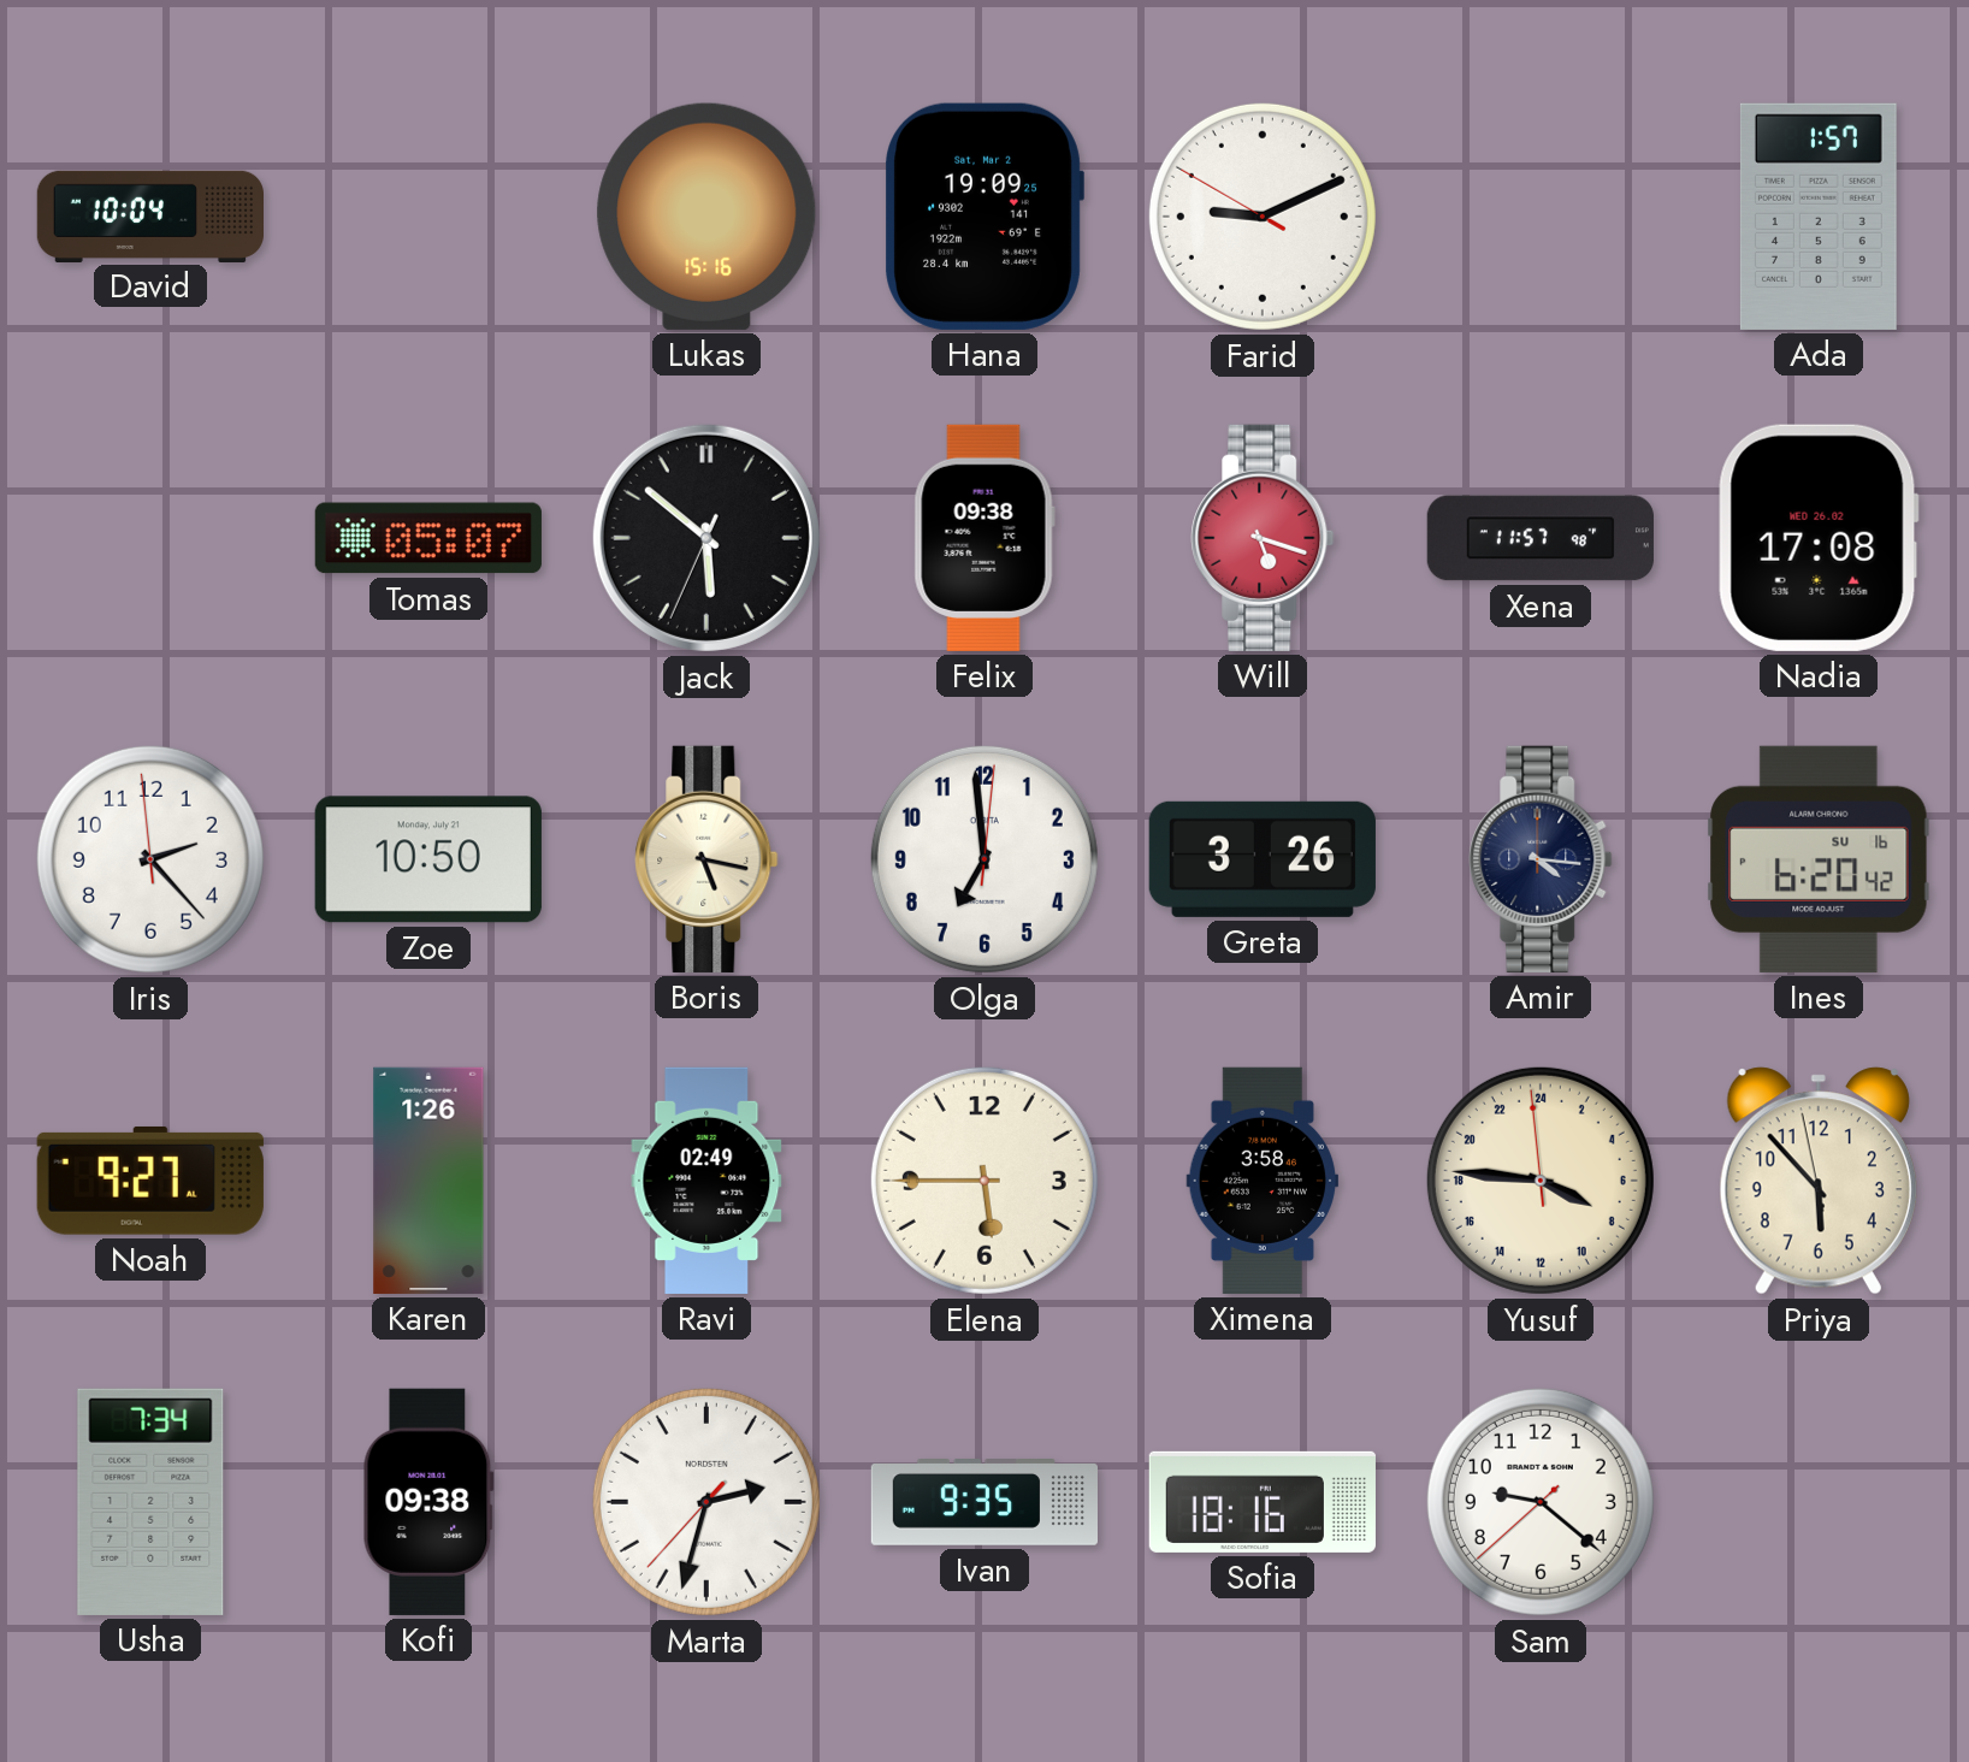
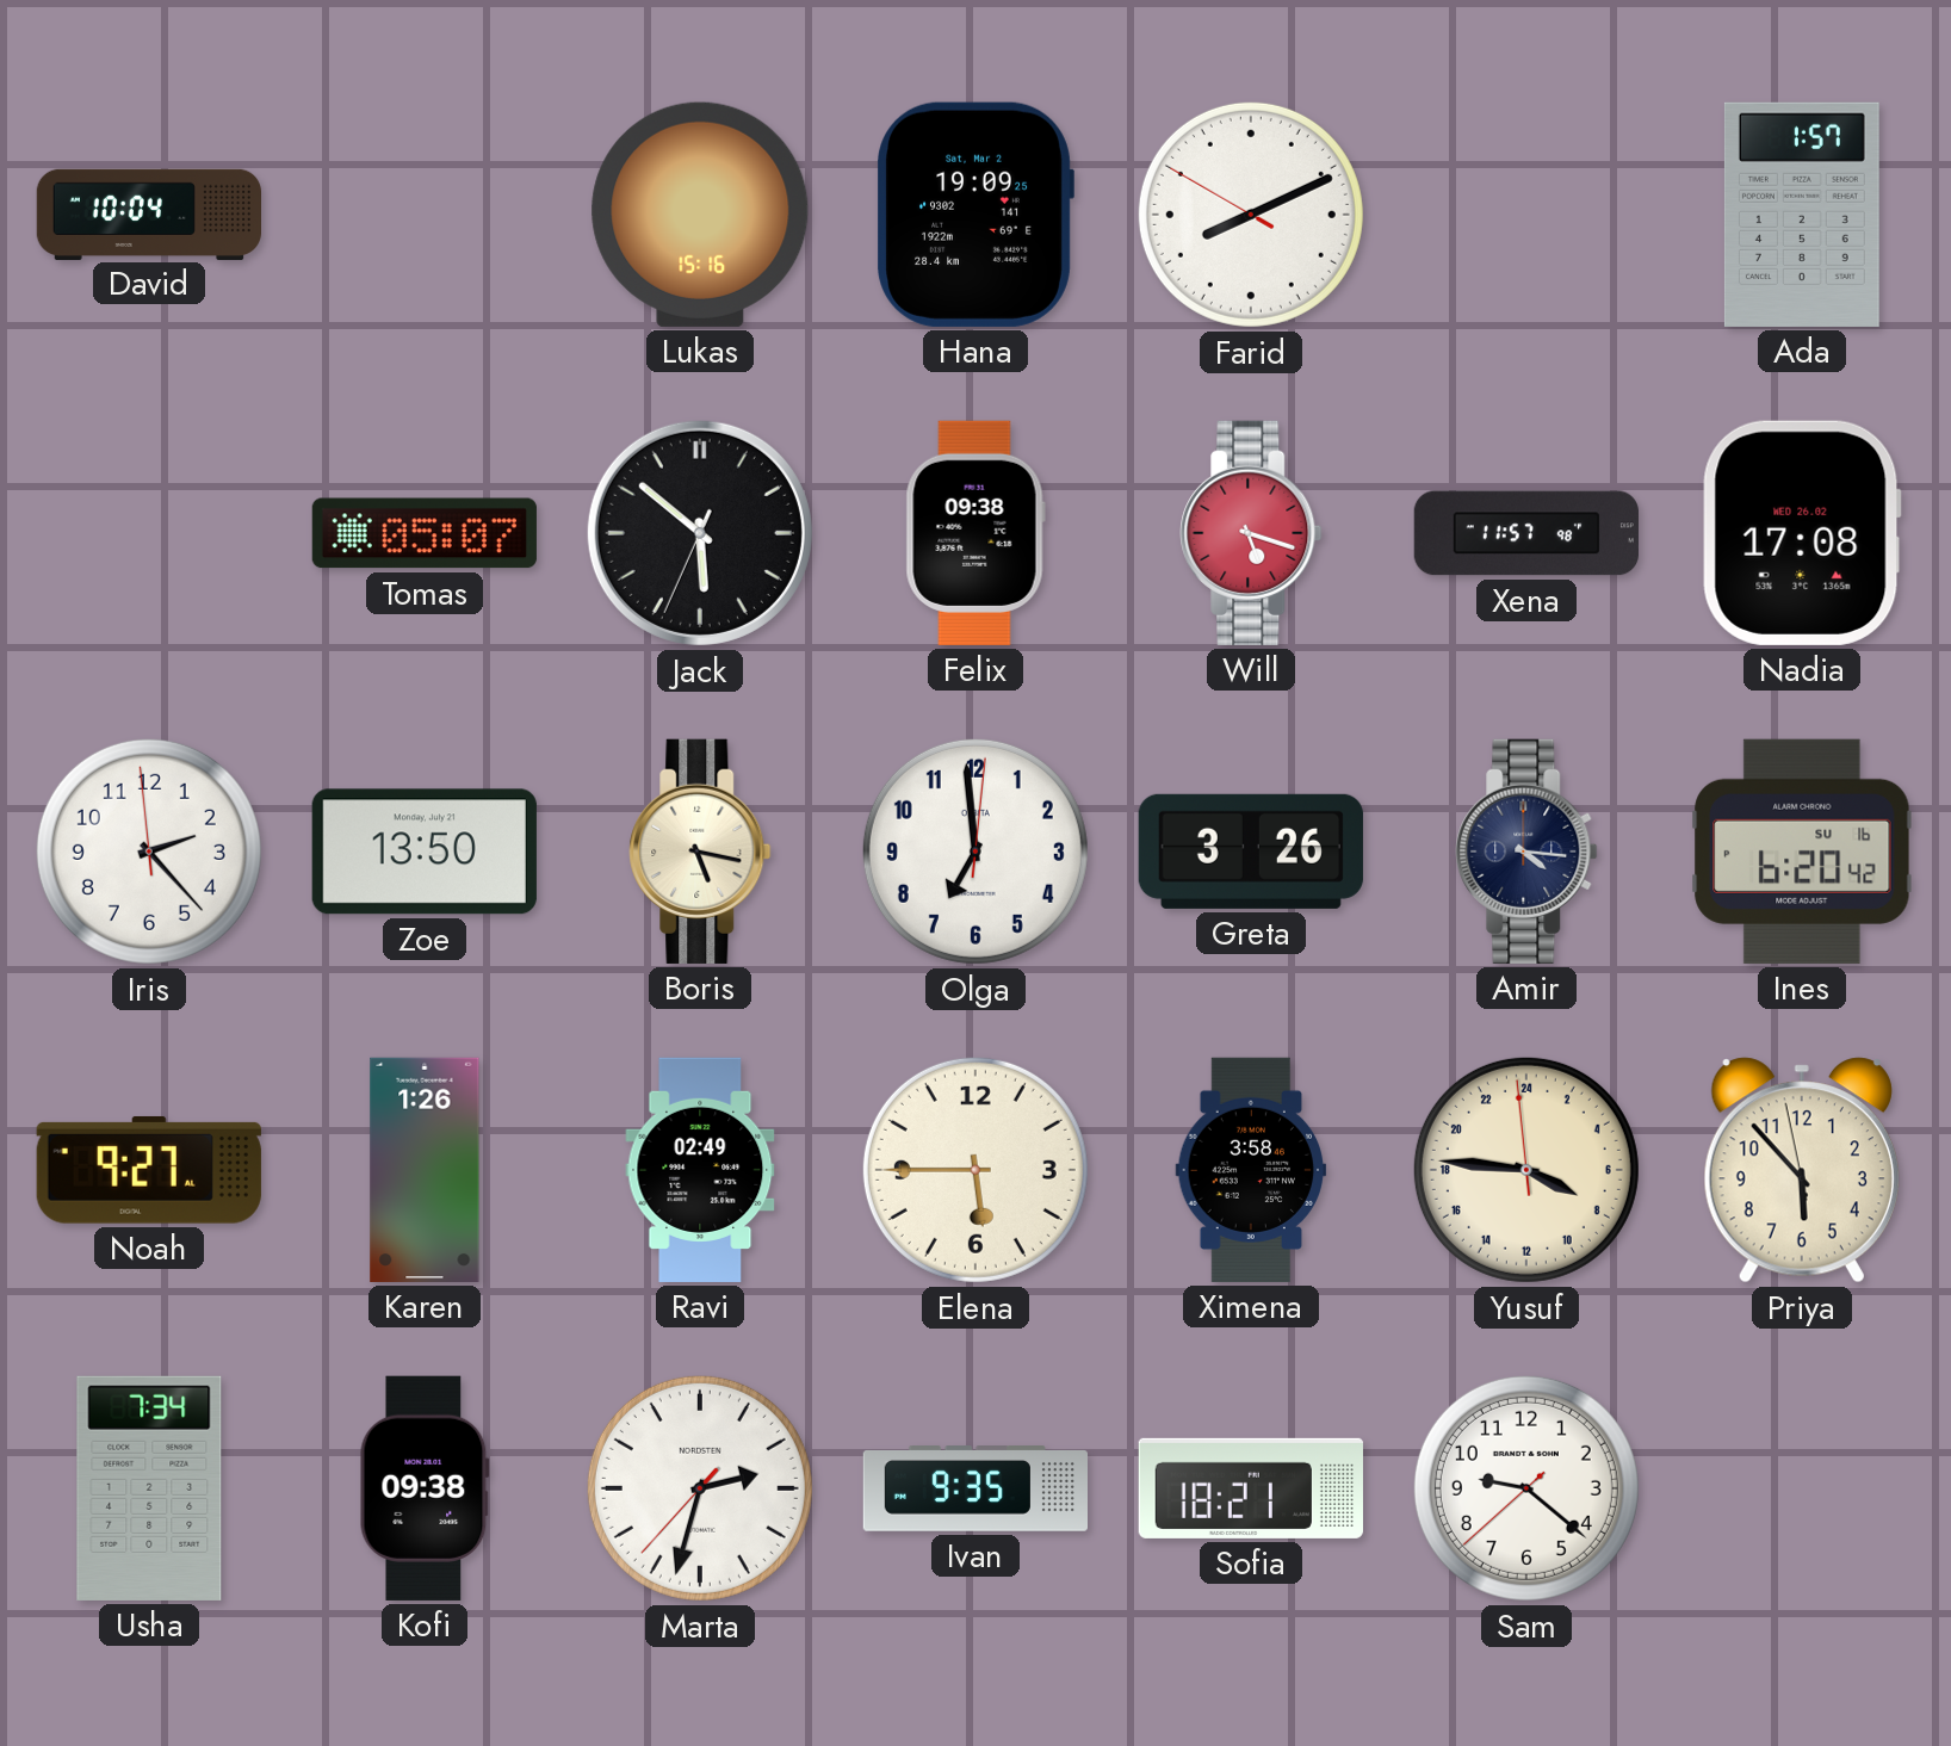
Farid: 9:10 -> 8:10
Zoe: 10:50 -> 13:50
Sofia: 18:16 -> 18:21
